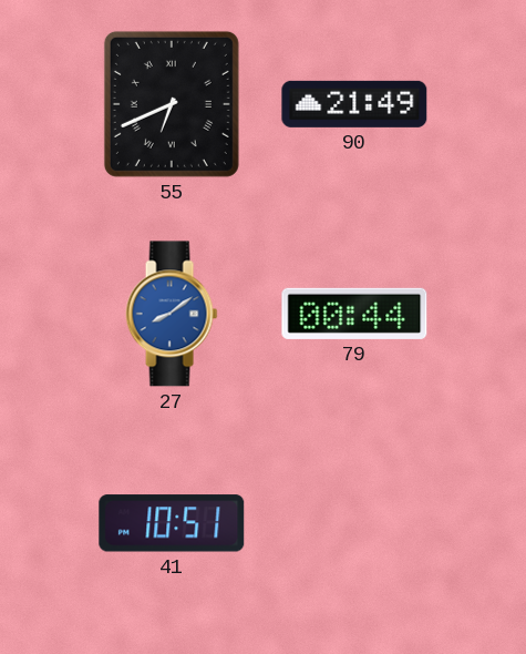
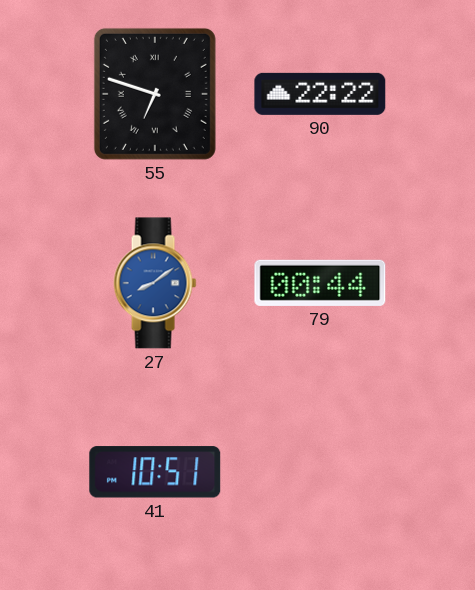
55: 6:41 -> 6:48
90: 21:49 -> 22:22
